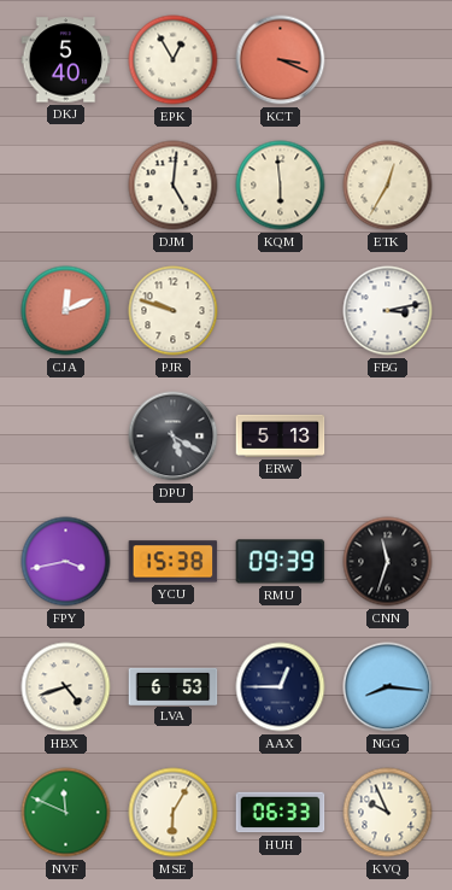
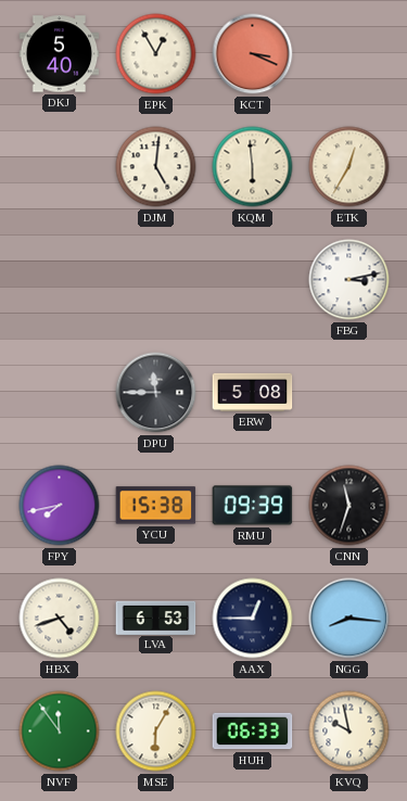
CJA: 12:11 -> none
PJR: 9:48 -> none
DPU: 5:20 -> 11:45
ERW: 5:13 -> 5:08
FPY: 3:43 -> 7:43
NVF: 11:49 -> 11:54
KVQ: 9:56 -> 9:58
